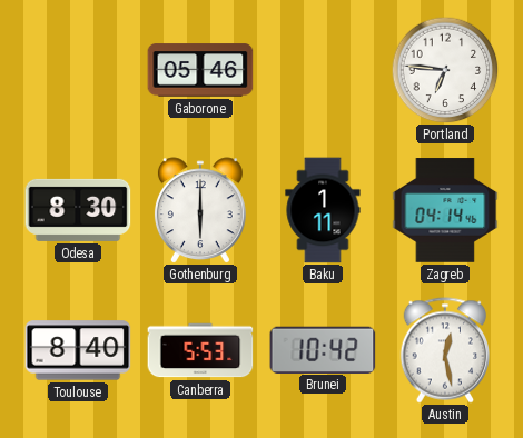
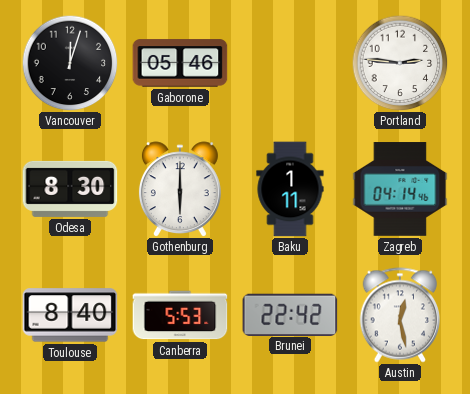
Vancouver: none -> 12:03
Portland: 6:46 -> 2:46
Brunei: 10:42 -> 22:42
